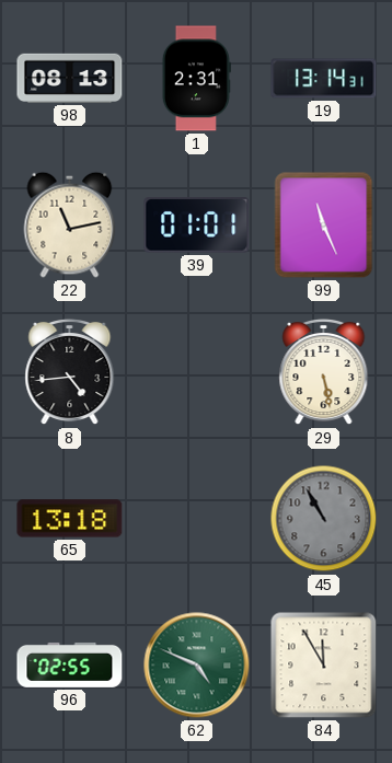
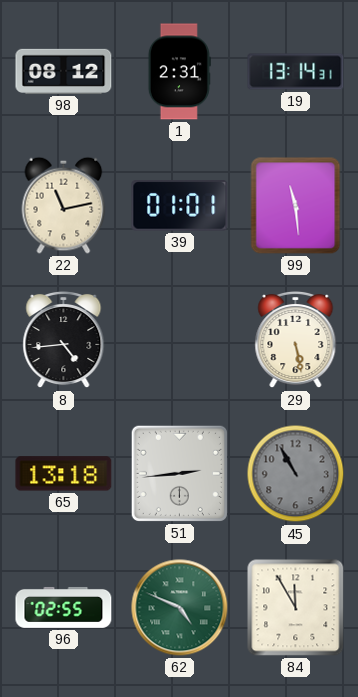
98: 08:13 -> 08:12
99: 11:26 -> 11:29
51: none -> 2:44
